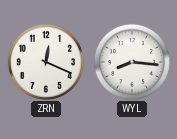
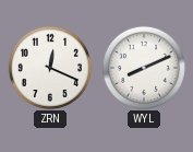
WYL: 8:16 -> 8:11
